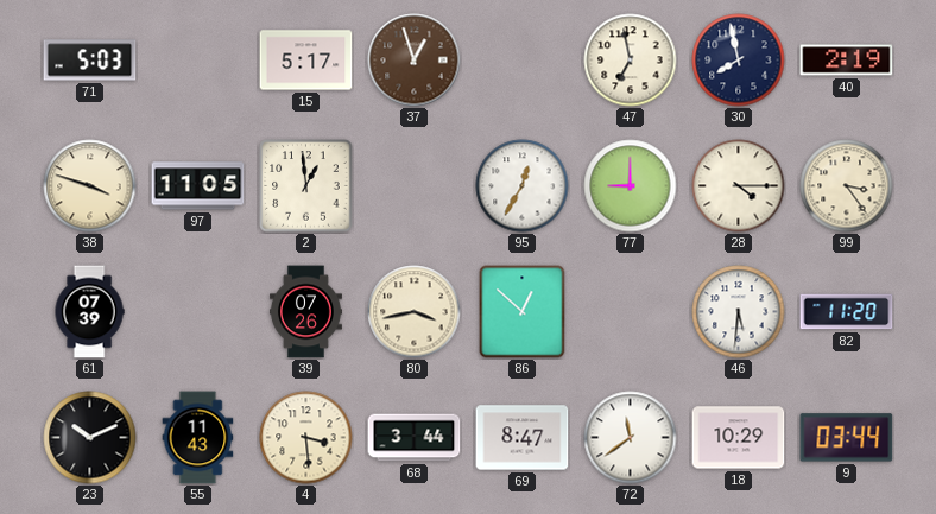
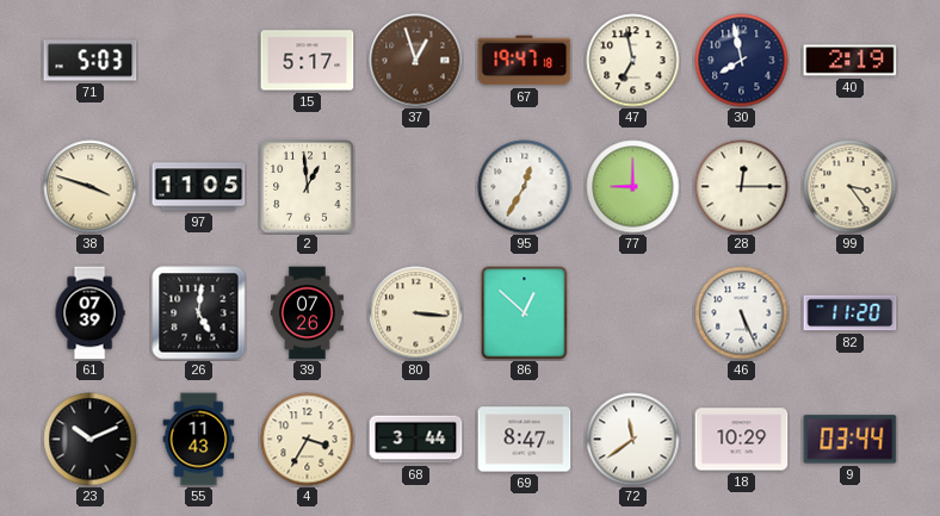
67: none -> 19:47
28: 4:15 -> 12:15
26: none -> 5:01
80: 3:43 -> 3:16
46: 5:31 -> 5:26
4: 3:29 -> 3:35
